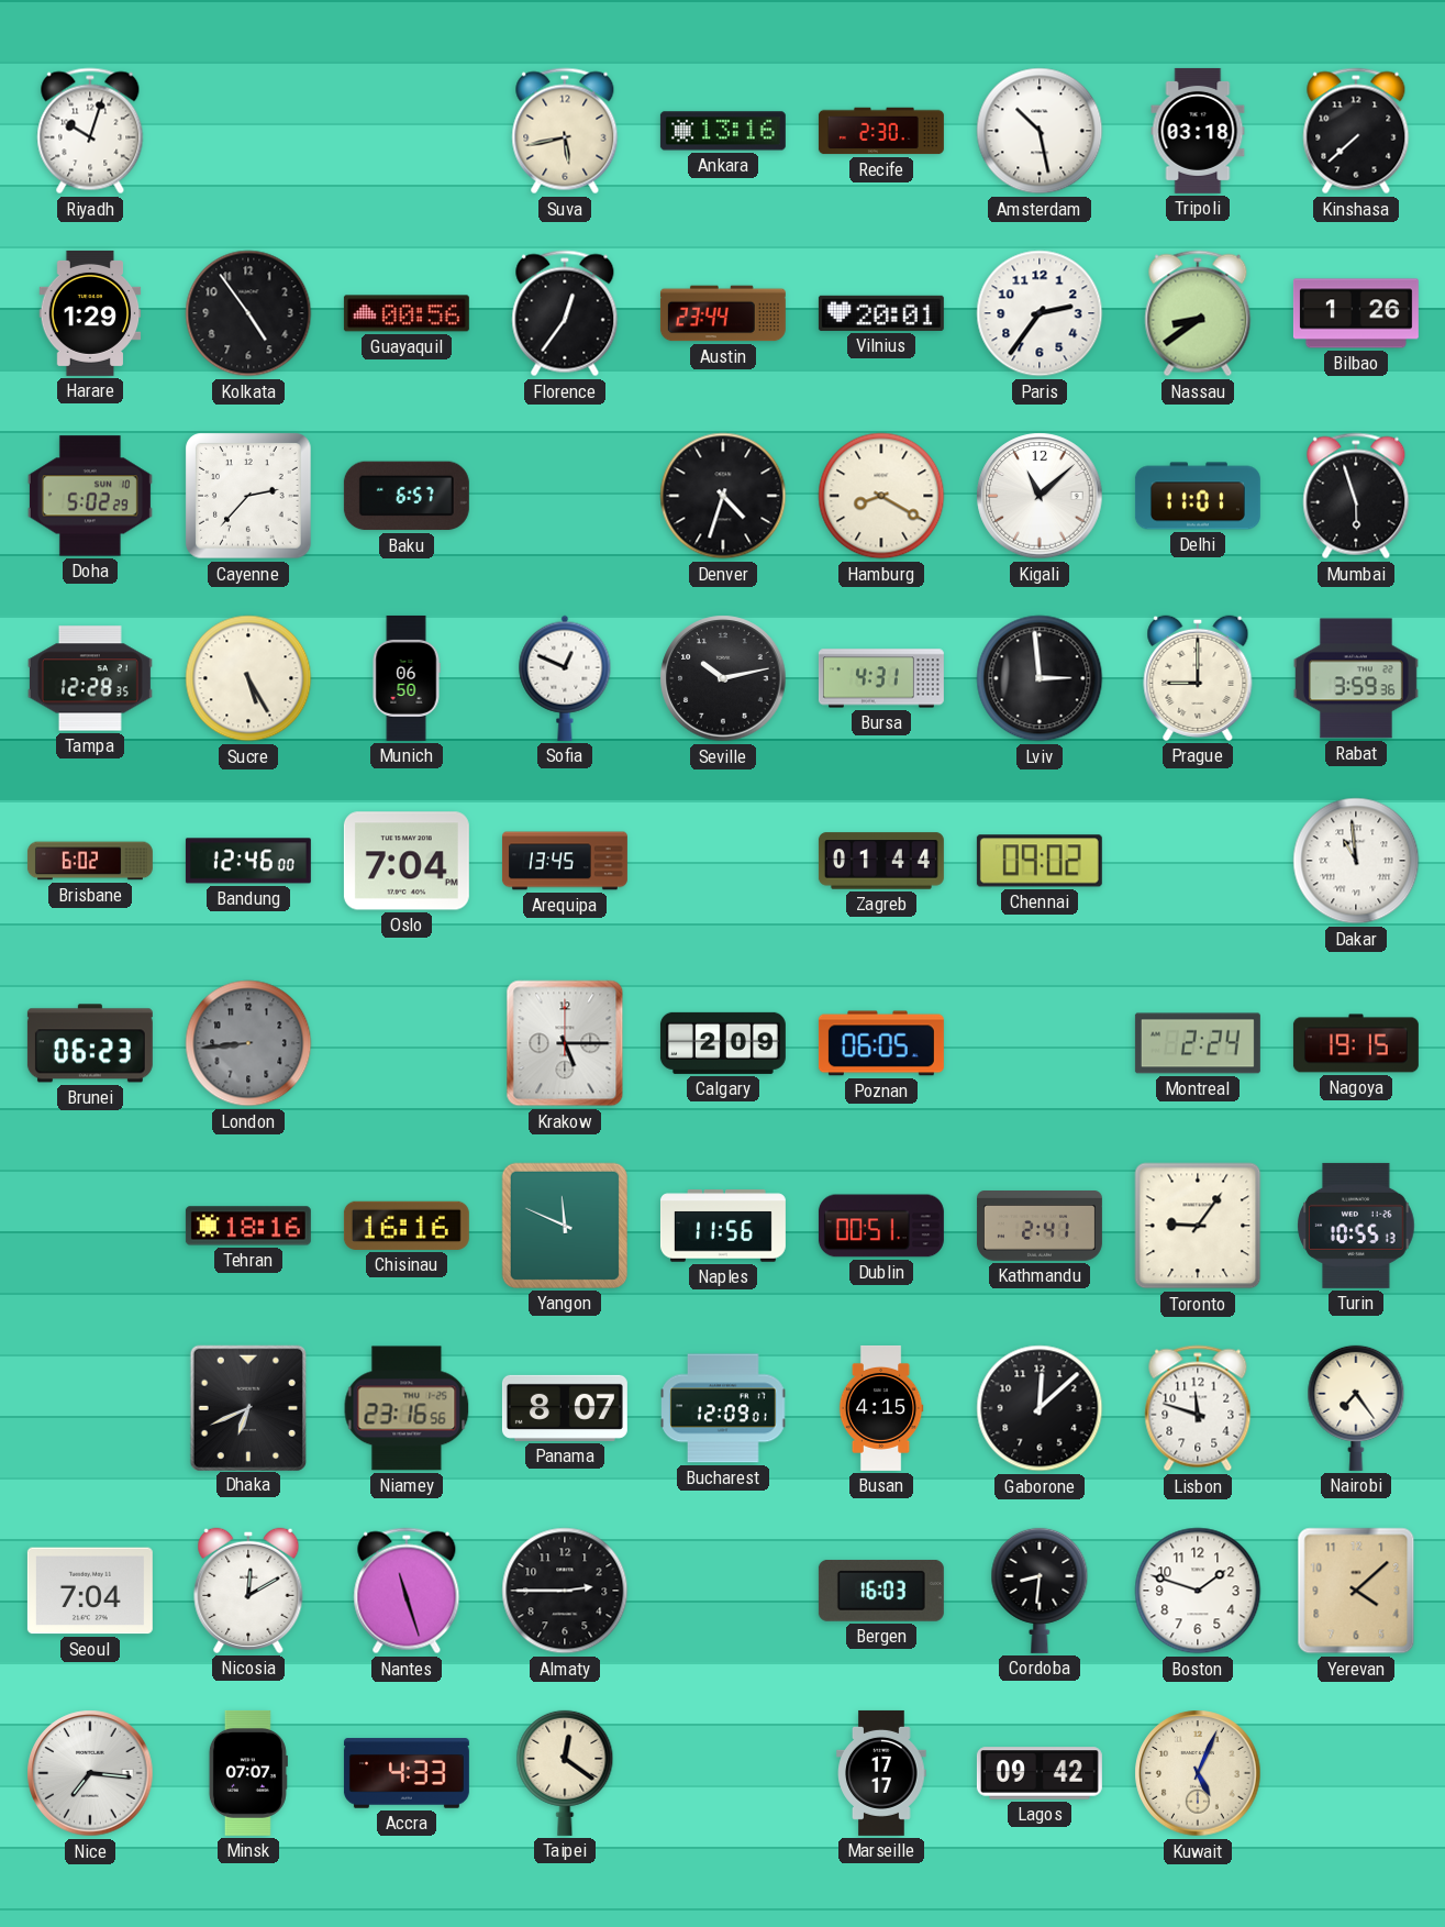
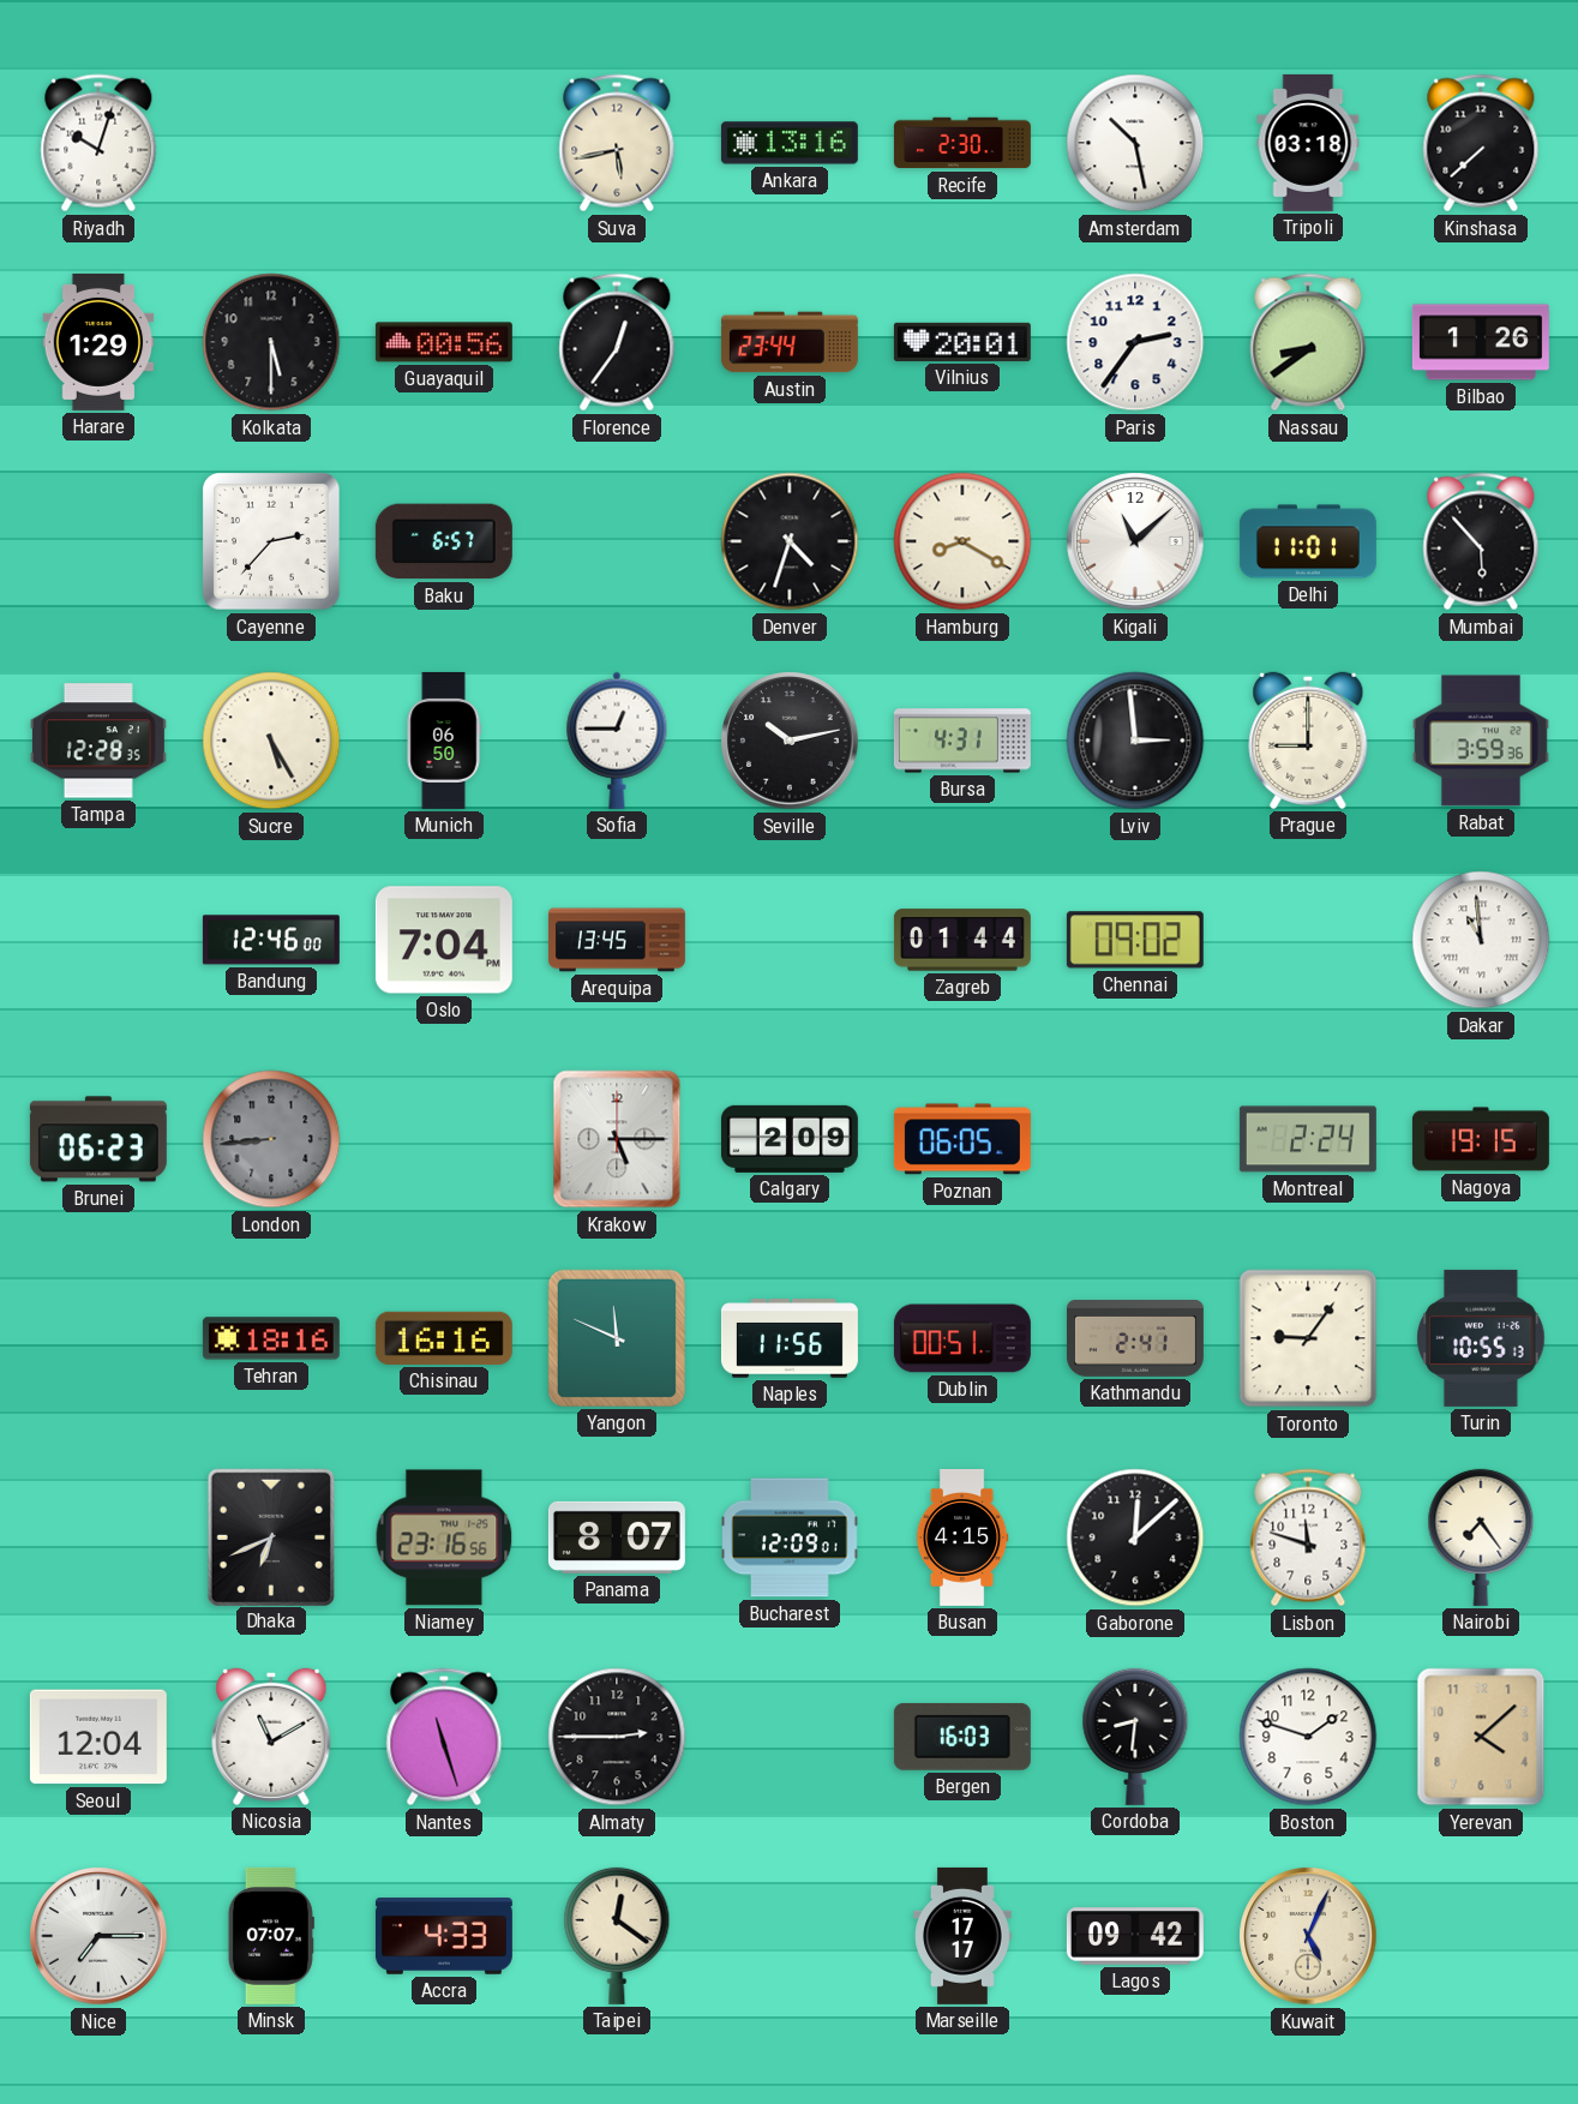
Kolkata: 4:54 -> 5:30
Doha: 5:02 -> none
Mumbai: 5:57 -> 5:53
Sofia: 12:49 -> 12:45
Brisbane: 6:02 -> none
Seoul: 7:04 -> 12:04
Nicosia: 12:10 -> 11:10
Nice: 7:16 -> 7:15
